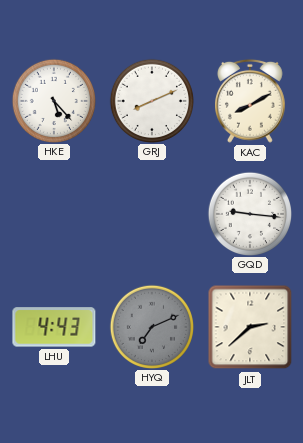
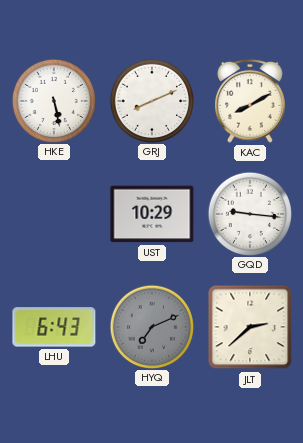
HKE: 5:23 -> 5:28
UST: none -> 10:29
LHU: 4:43 -> 6:43
